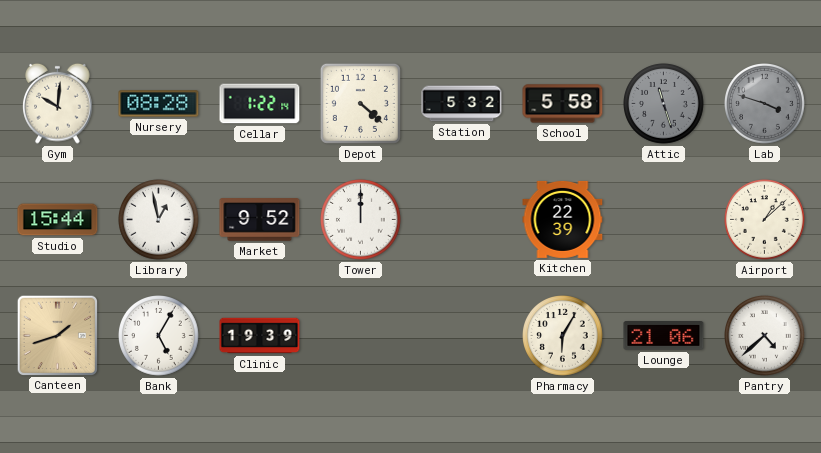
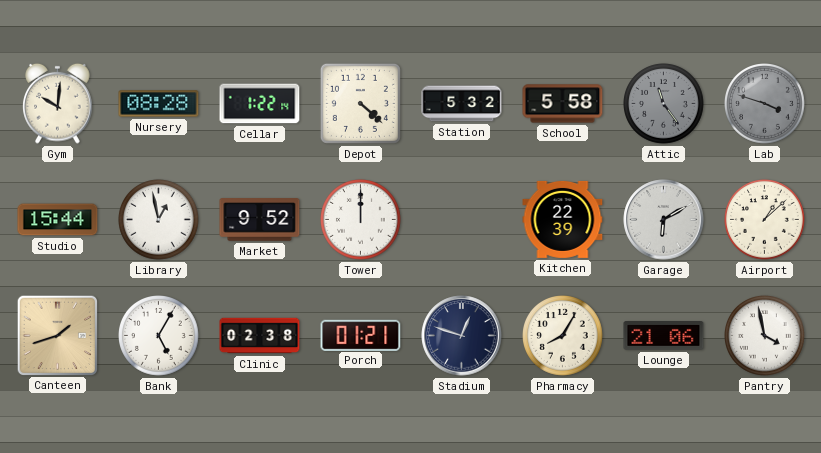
Attic: 11:27 -> 11:24
Garage: none -> 6:10
Clinic: 19:39 -> 02:38
Porch: none -> 01:21
Stadium: none -> 12:48
Pharmacy: 6:05 -> 8:05
Pantry: 4:38 -> 3:58
